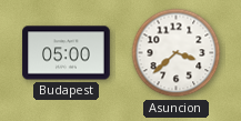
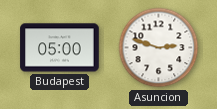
Asuncion: 3:38 -> 2:48
